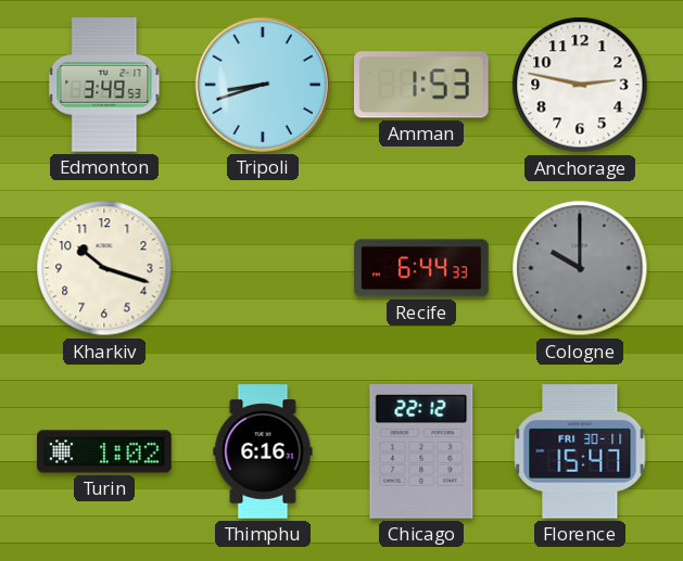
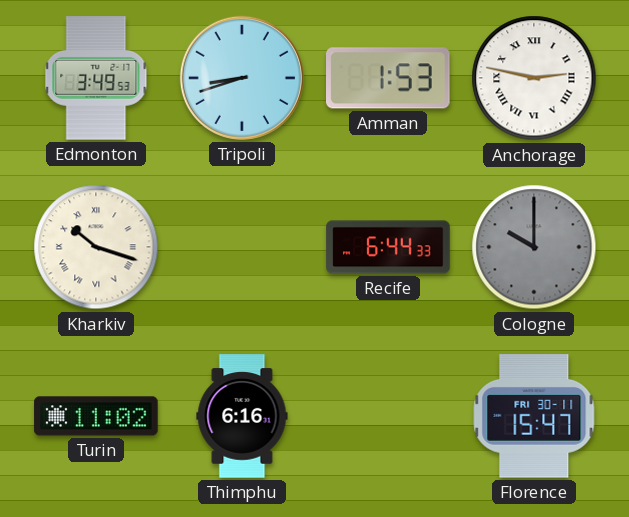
Anchorage numerals: Arabic -> Roman
Kharkiv numerals: Arabic -> Roman
Turin: 1:02 -> 11:02
Chicago: 22:12 -> none
